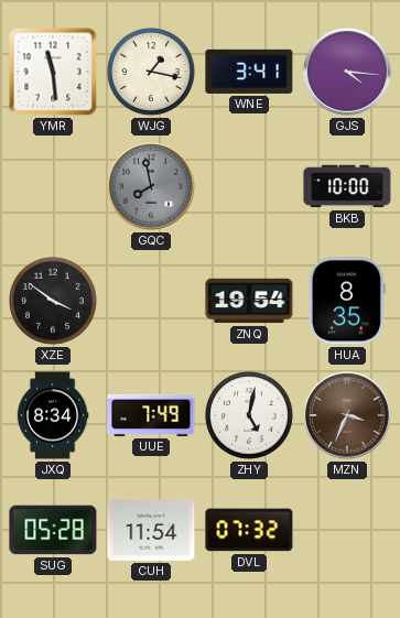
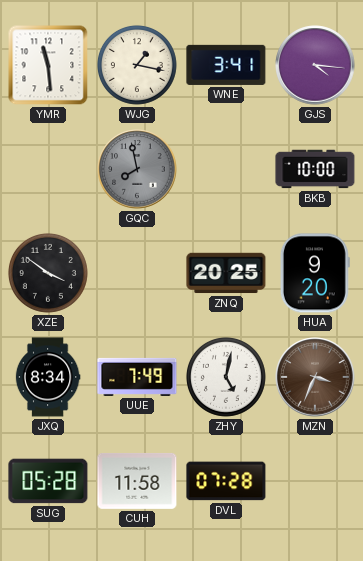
ZNQ: 19:54 -> 20:25
HUA: 8:35 -> 9:20
CUH: 11:54 -> 11:58
DVL: 07:32 -> 07:28
